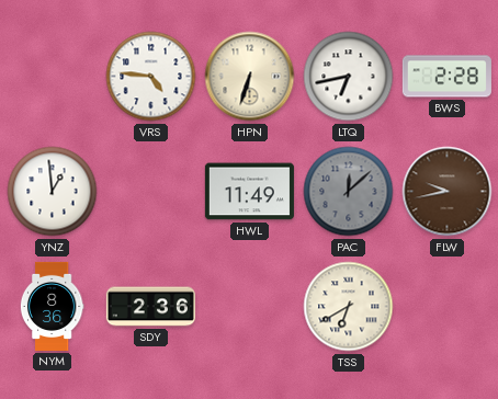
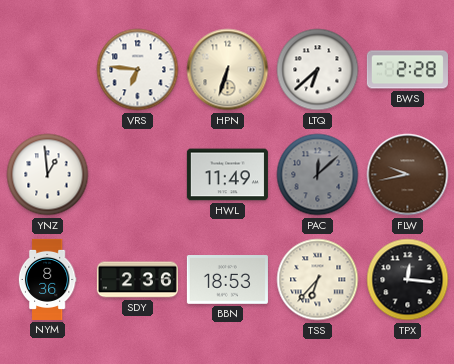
VRS: 4:46 -> 6:46
LTQ: 6:43 -> 6:38
BBN: none -> 18:53
TSS: 6:40 -> 6:37
TPX: none -> 12:16
